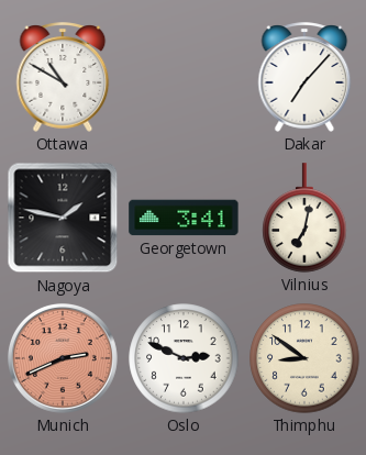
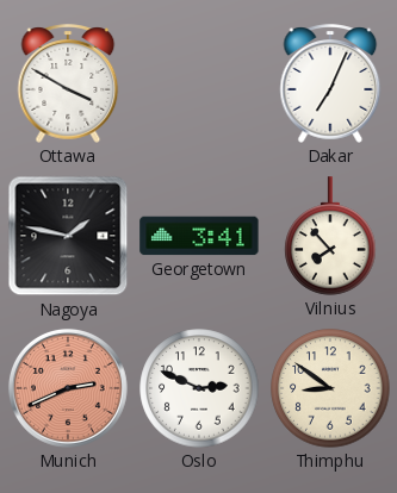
Ottawa: 10:50 -> 3:50
Dakar: 7:07 -> 7:04
Vilnius: 7:02 -> 7:53
